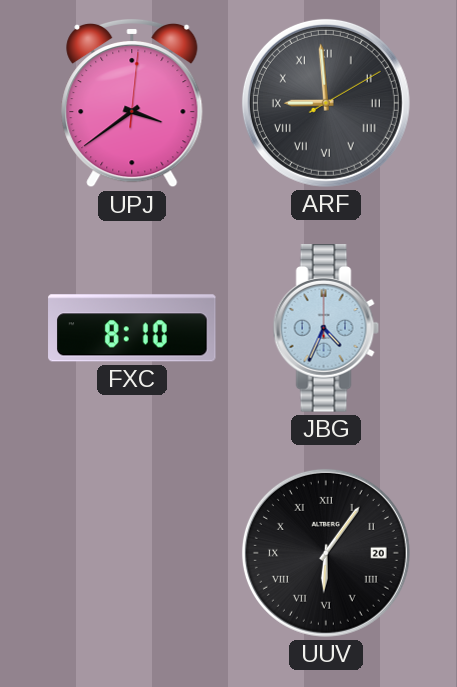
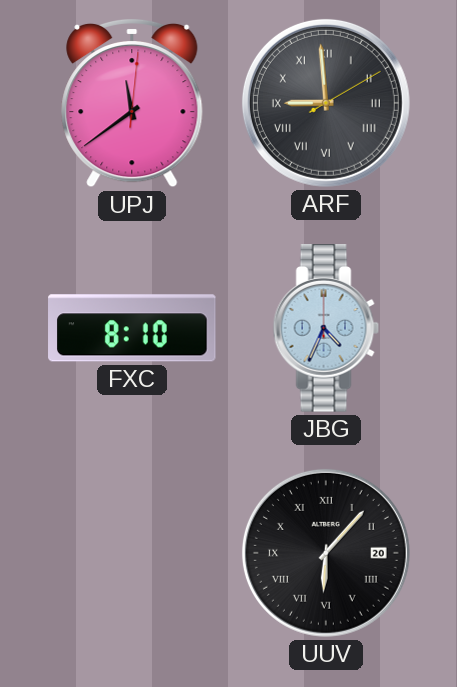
UPJ: 3:39 -> 11:39
UUV: 6:06 -> 6:07
